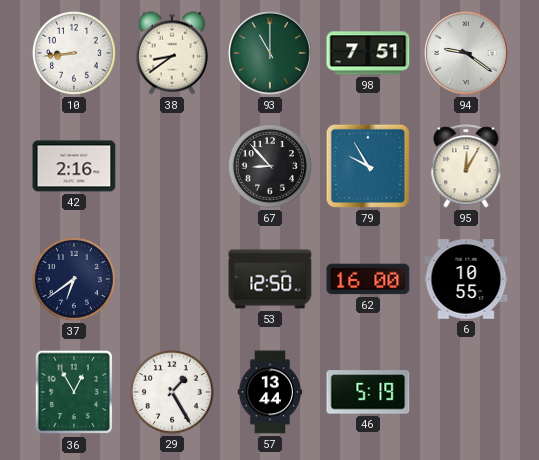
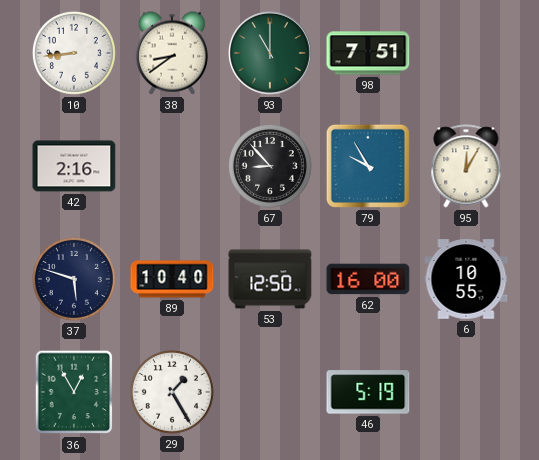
94: 9:21 -> none
37: 6:39 -> 5:48
89: none -> 10:40
57: 13:44 -> none
